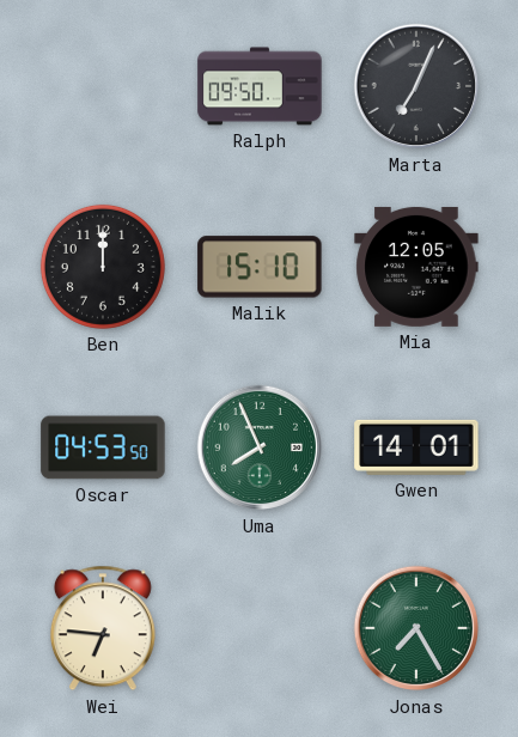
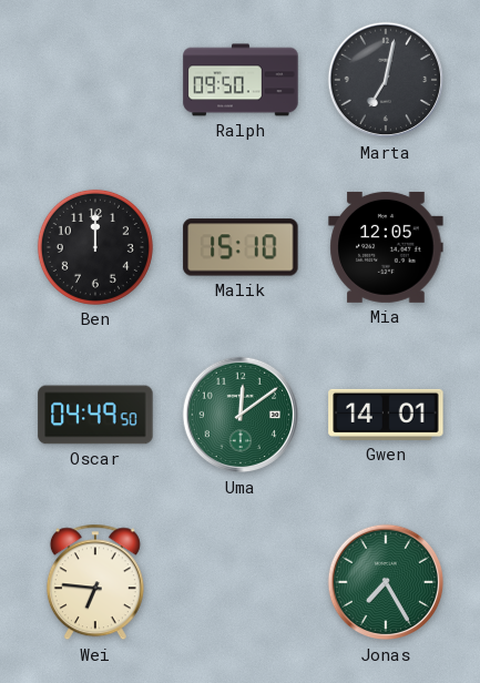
Marta: 7:04 -> 7:02
Oscar: 04:53 -> 04:49
Uma: 7:56 -> 12:09
